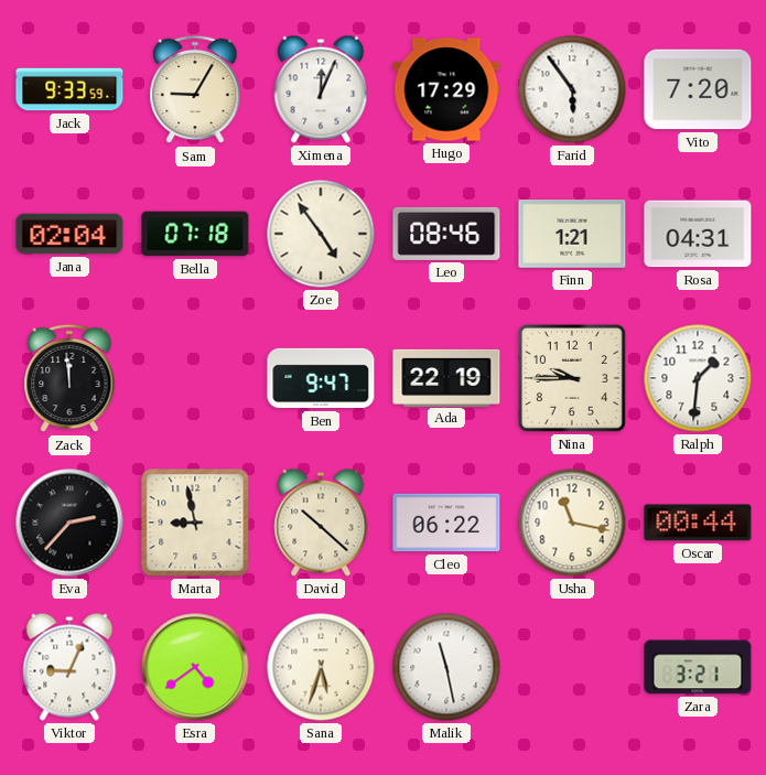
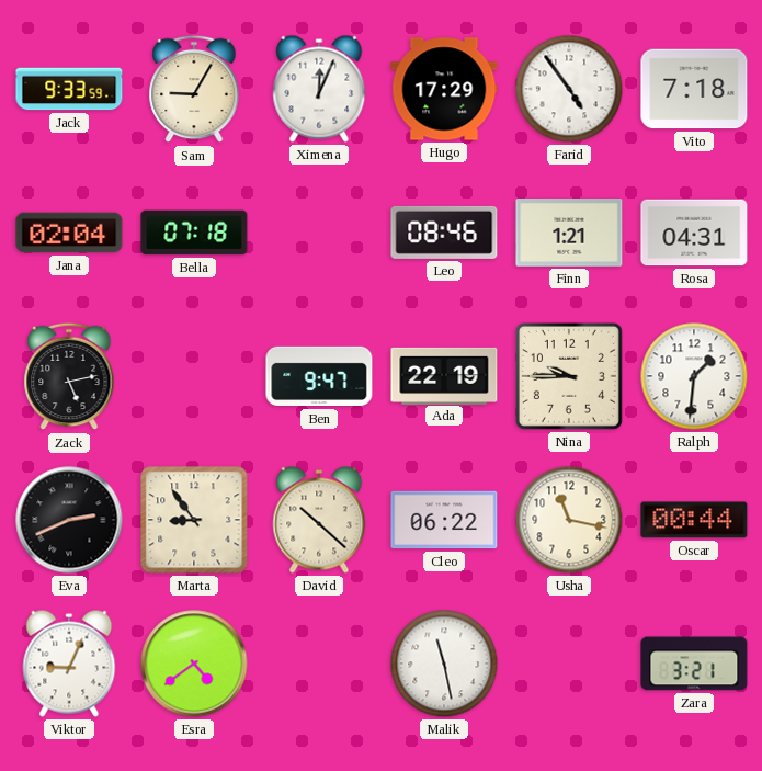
Farid: 5:54 -> 4:54
Vito: 7:20 -> 7:18
Zoe: 4:54 -> none
Zack: 11:59 -> 5:13
Eva: 2:37 -> 2:41
Marta: 8:58 -> 8:54
Sana: 5:33 -> none
